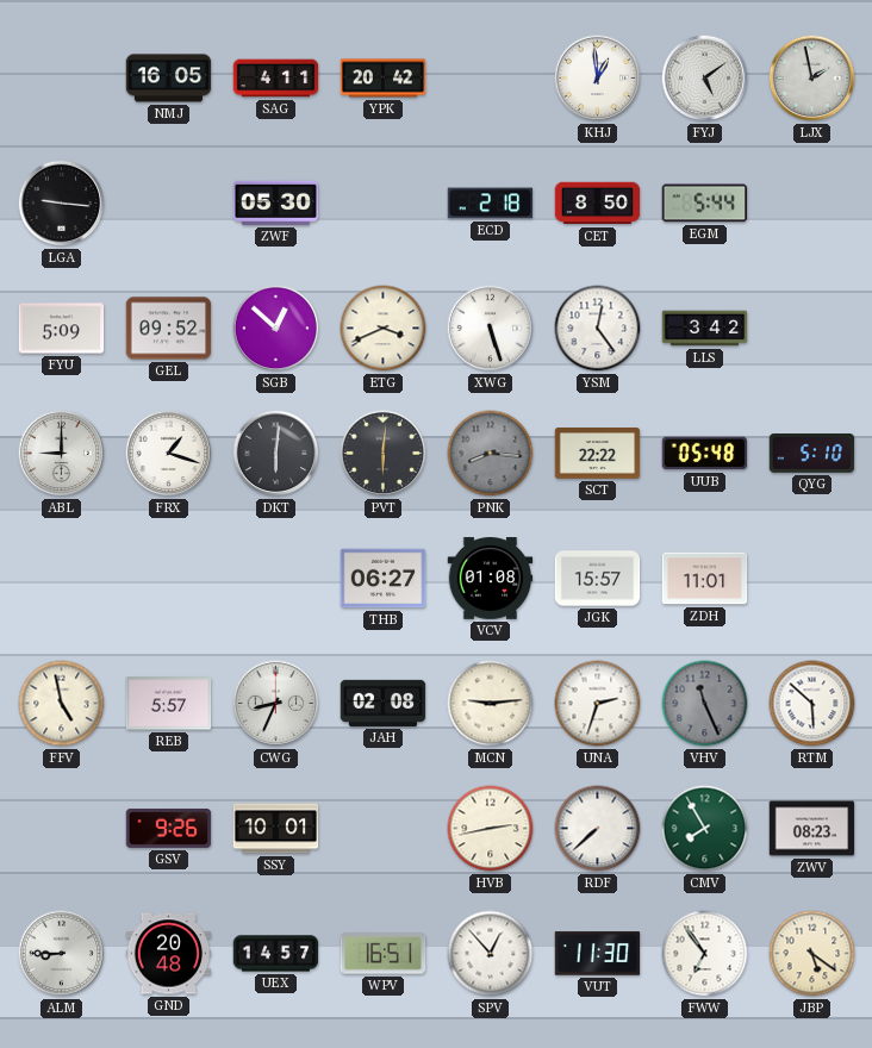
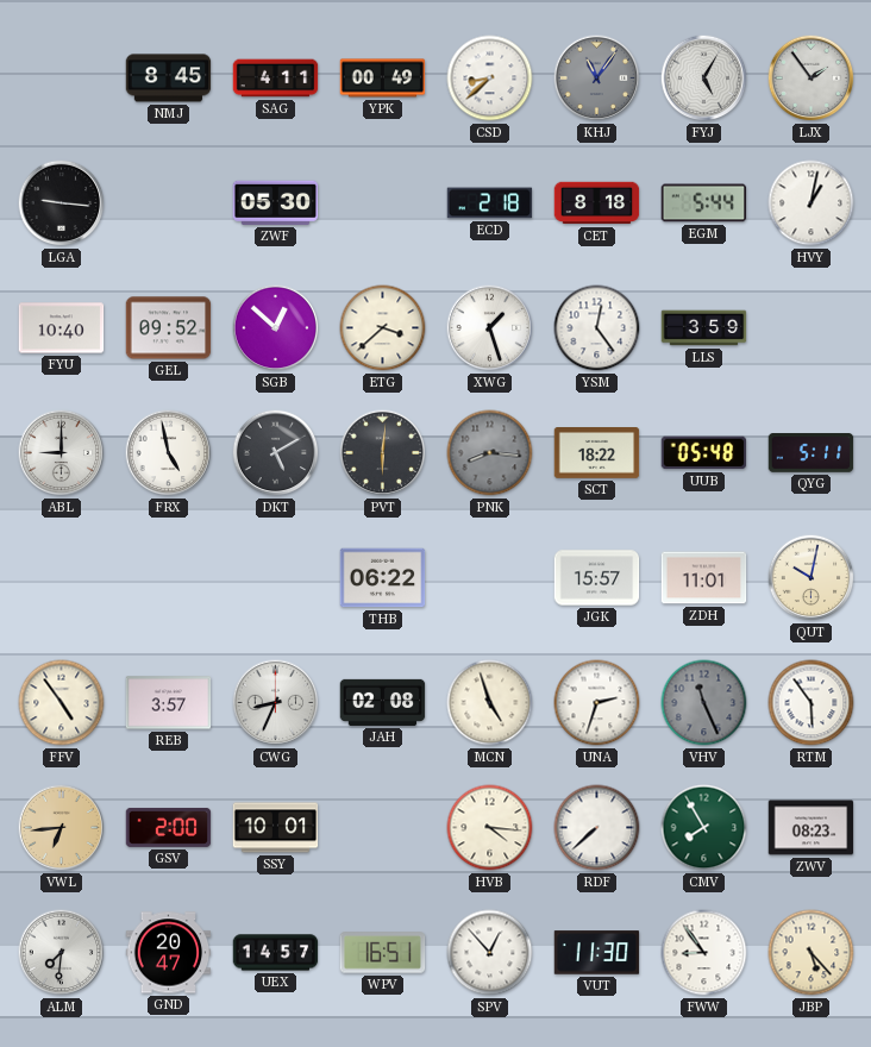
NMJ: 16:05 -> 8:45
YPK: 20:42 -> 00:49
CSD: none -> 8:38
KHJ: 12:59 -> 11:06
KHJ dial: white -> grey
FYJ: 5:09 -> 5:05
LJX: 1:58 -> 1:54
CET: 8:50 -> 8:18
HVY: none -> 1:02
FYU: 5:09 -> 10:40
ETG: 3:41 -> 3:38
XWG: 5:27 -> 1:27
LLS: 3:42 -> 3:59
FRX: 1:18 -> 4:58
DKT: 6:01 -> 5:10
SCT: 22:22 -> 18:22
QYG: 5:10 -> 5:11
THB: 06:27 -> 06:22
VCV: 01:08 -> none
QUT: none -> 10:02
FFV: 4:58 -> 4:54
REB: 5:57 -> 3:57
MCN: 9:14 -> 4:57
RTM: 5:52 -> 5:54
VWL: none -> 6:44
GSV: 9:26 -> 2:00
HVB: 2:43 -> 4:16
ALM: 8:45 -> 7:31
GND: 20:48 -> 20:47
FWW: 6:54 -> 8:54
JBP: 5:21 -> 5:23
